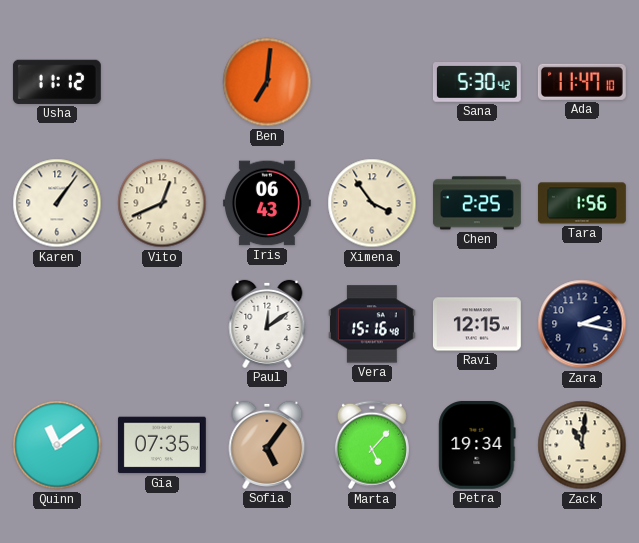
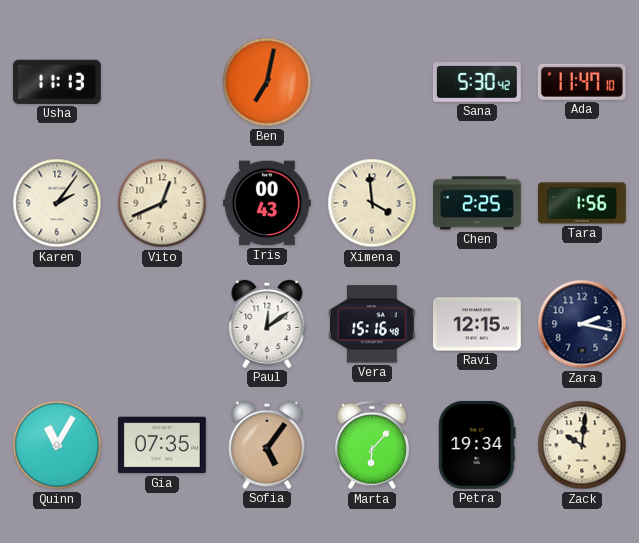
Usha: 11:12 -> 11:13
Ben: 7:01 -> 7:02
Karen: 1:06 -> 2:06
Iris: 06:43 -> 00:43
Ximena: 3:54 -> 3:59
Quinn: 11:09 -> 11:05
Marta: 5:07 -> 6:07
Zack: 11:01 -> 10:01
